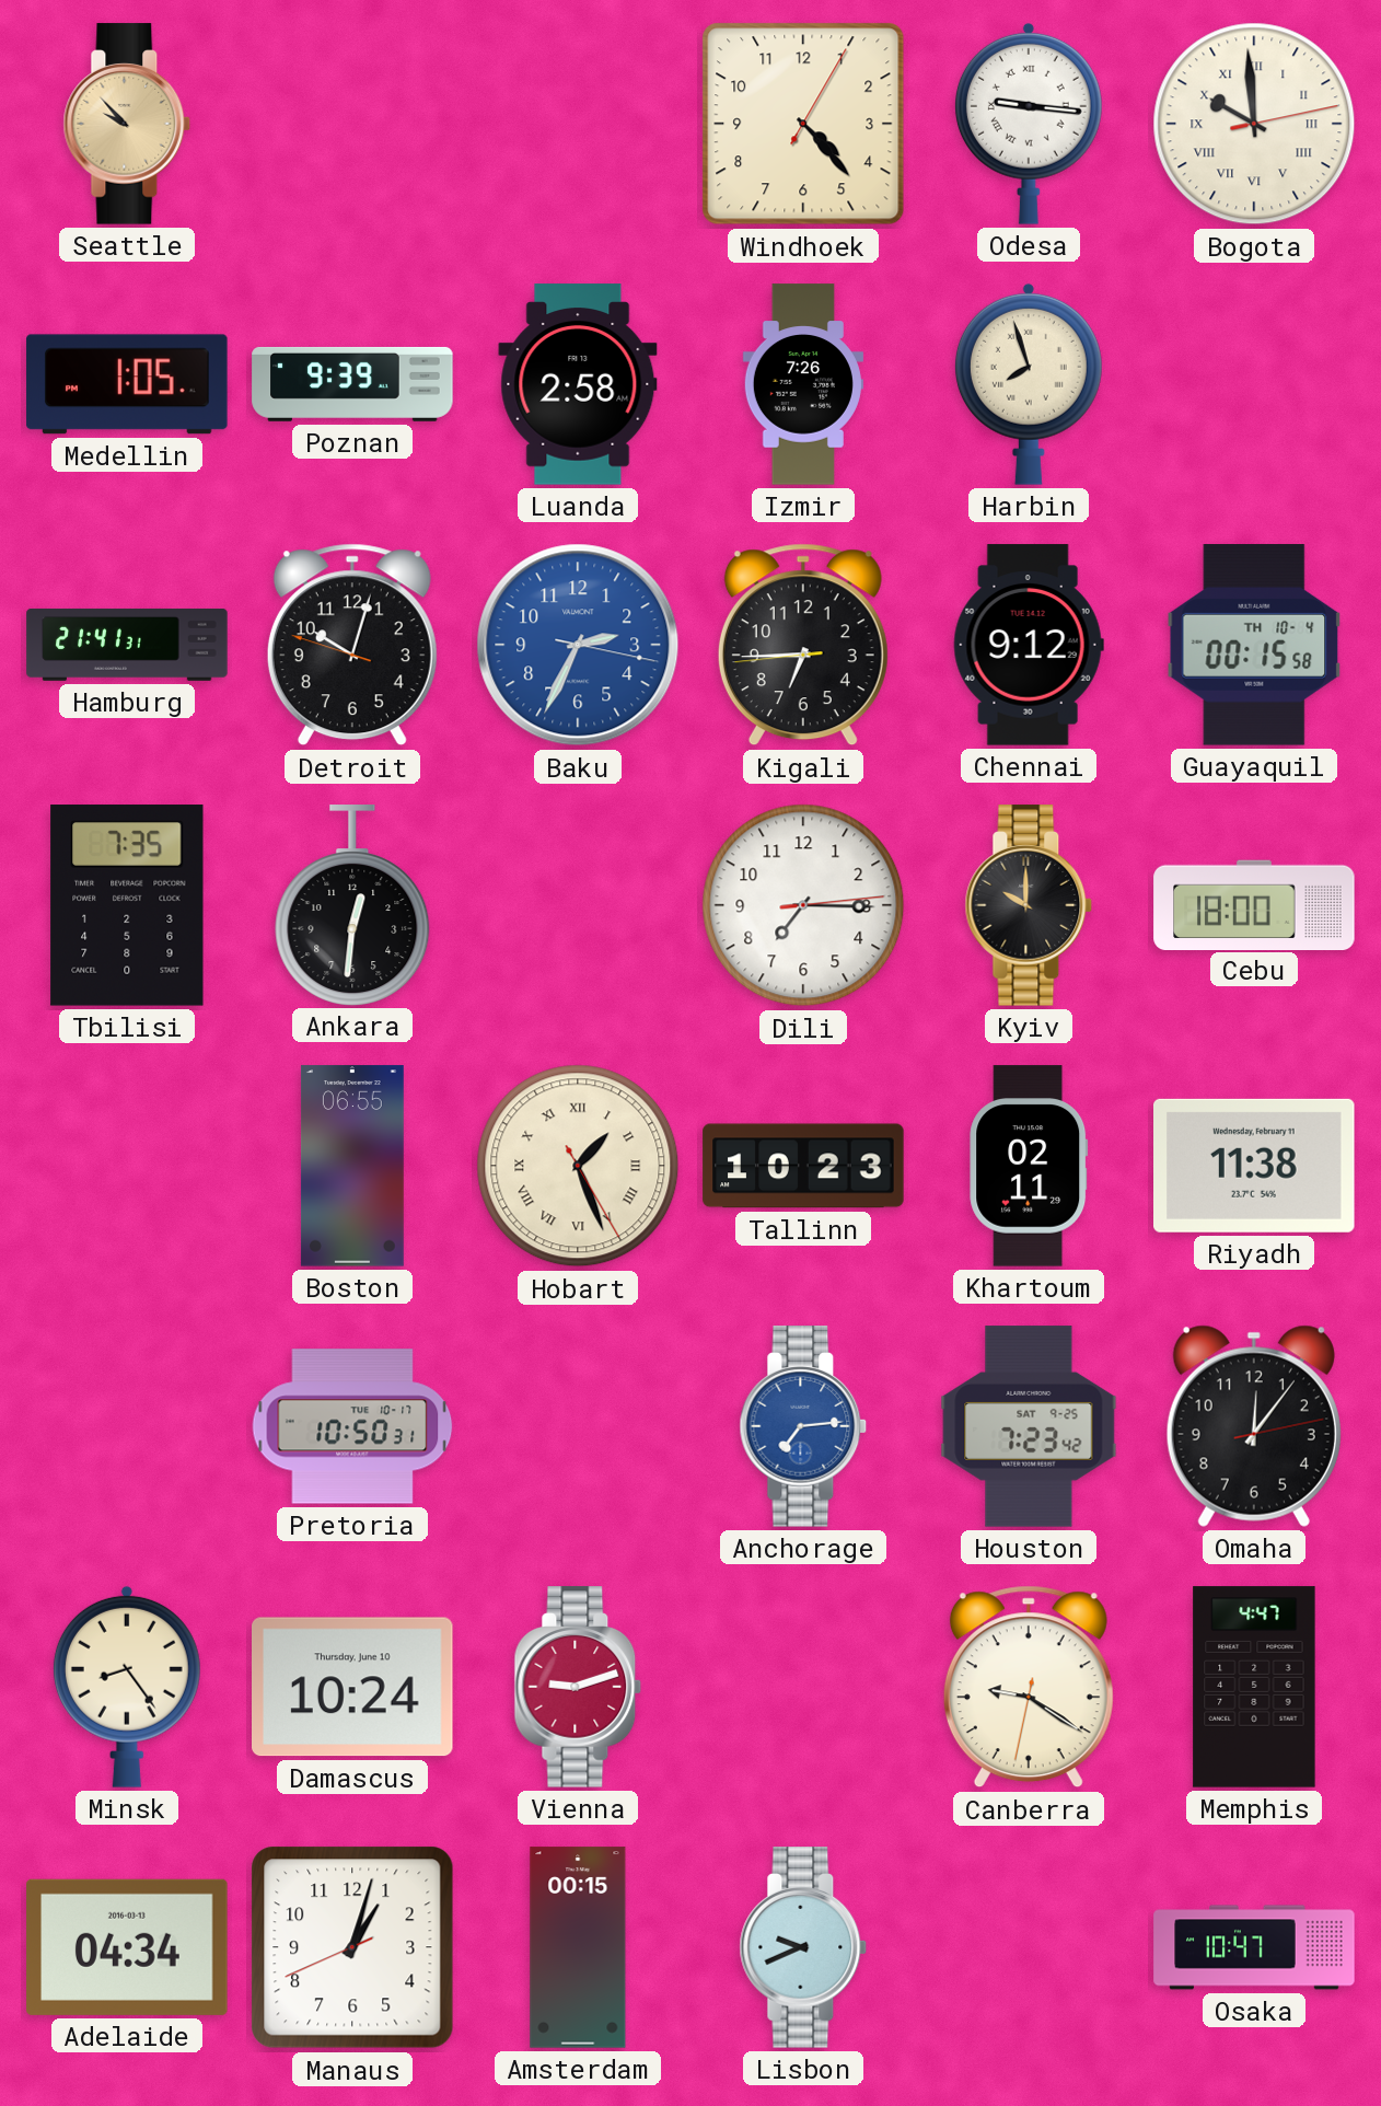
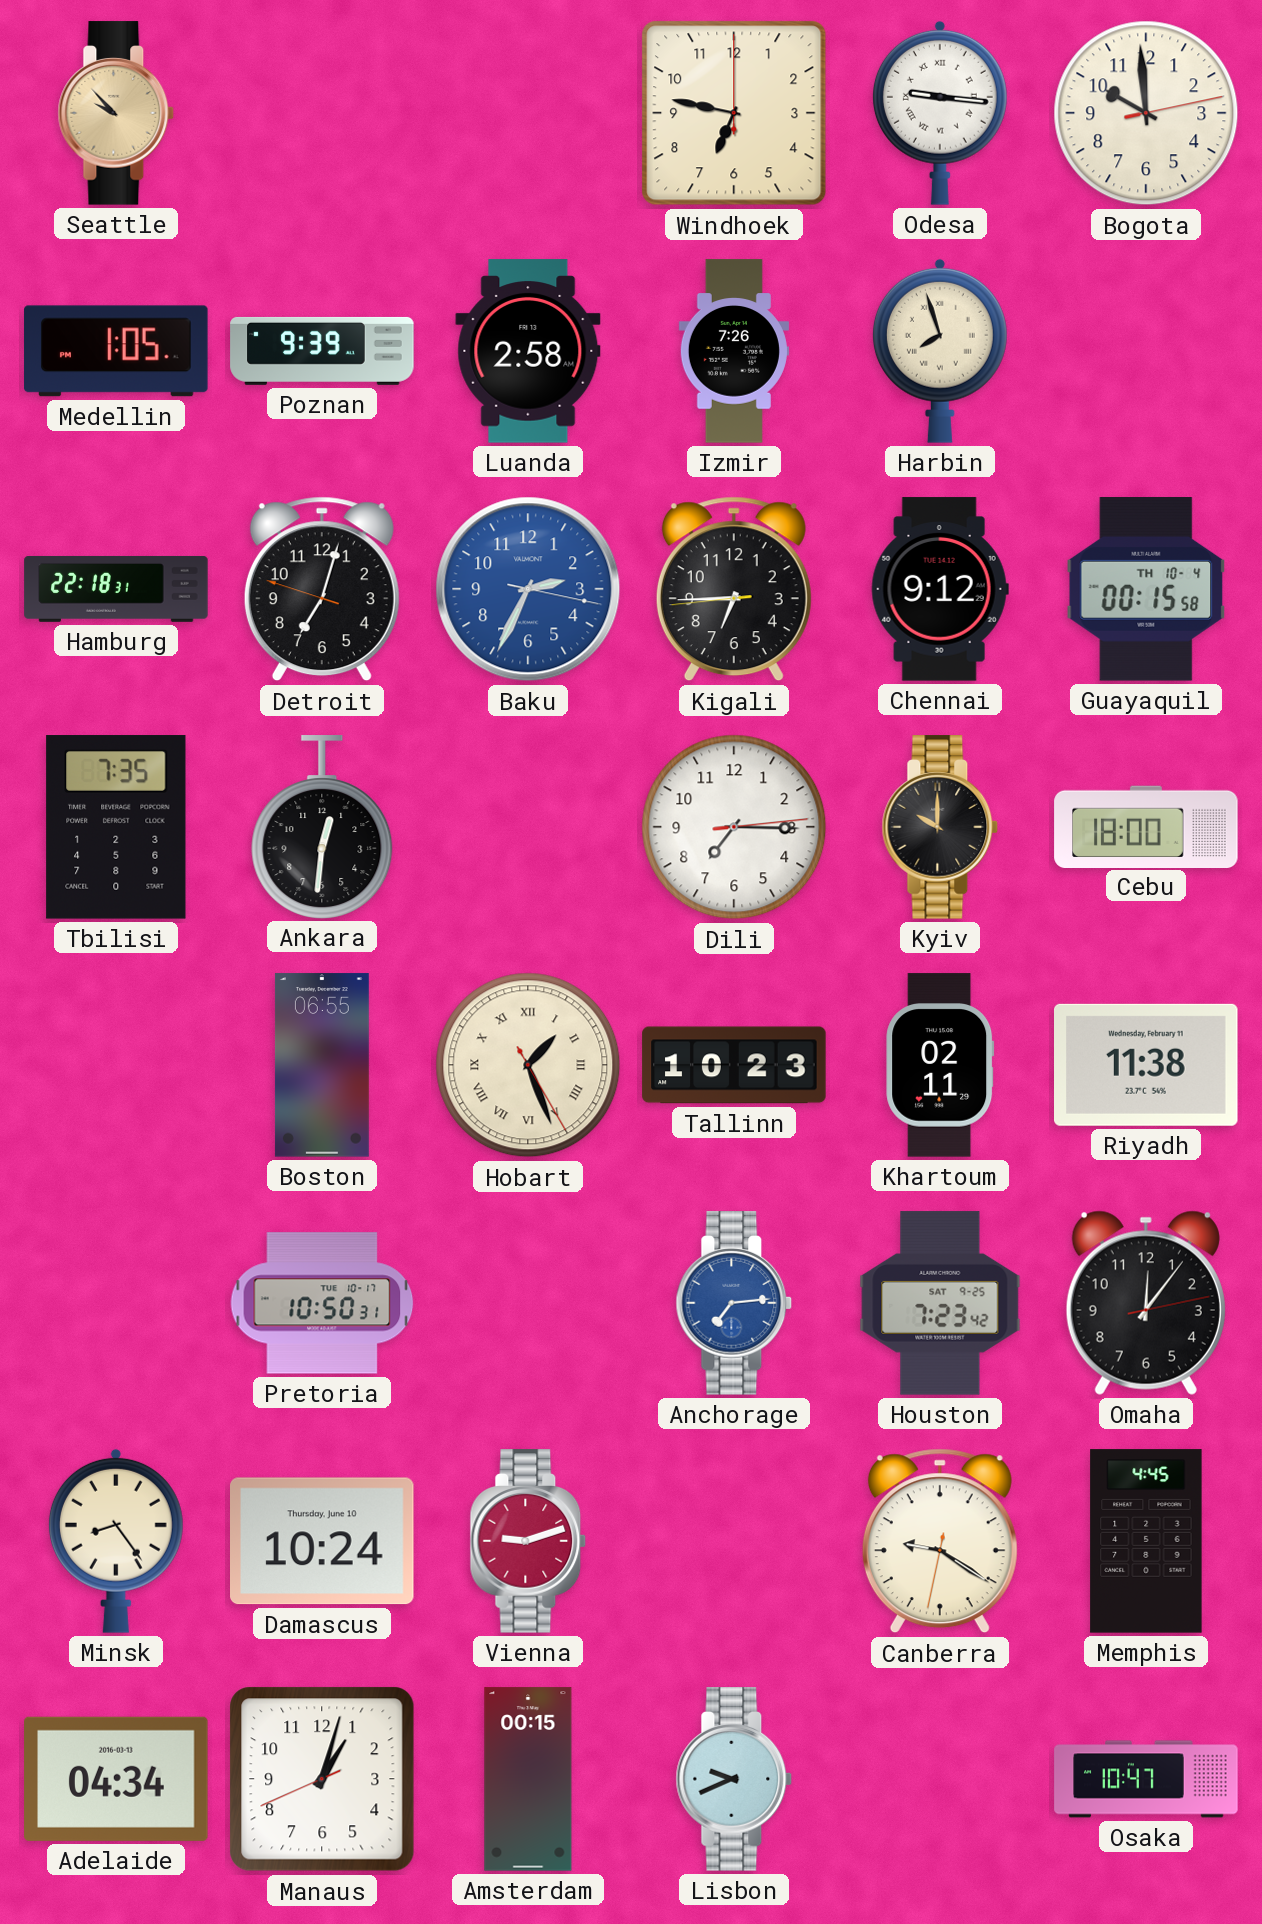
Windhoek: 4:23 -> 6:47
Bogota numerals: Roman -> Arabic
Hamburg: 21:41 -> 22:18
Detroit: 10:02 -> 7:02
Memphis: 4:47 -> 4:45
